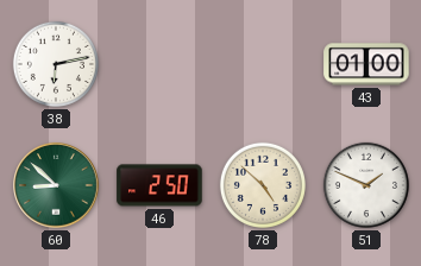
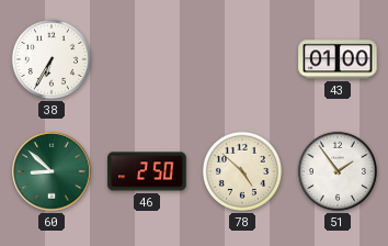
38: 6:13 -> 6:35
51: 1:49 -> 1:54
